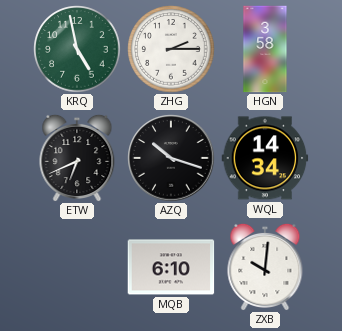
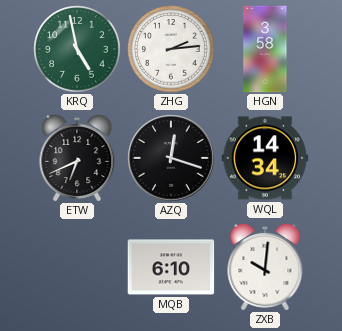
ZHG: 2:15 -> 2:14
AZQ: 10:18 -> 12:18
